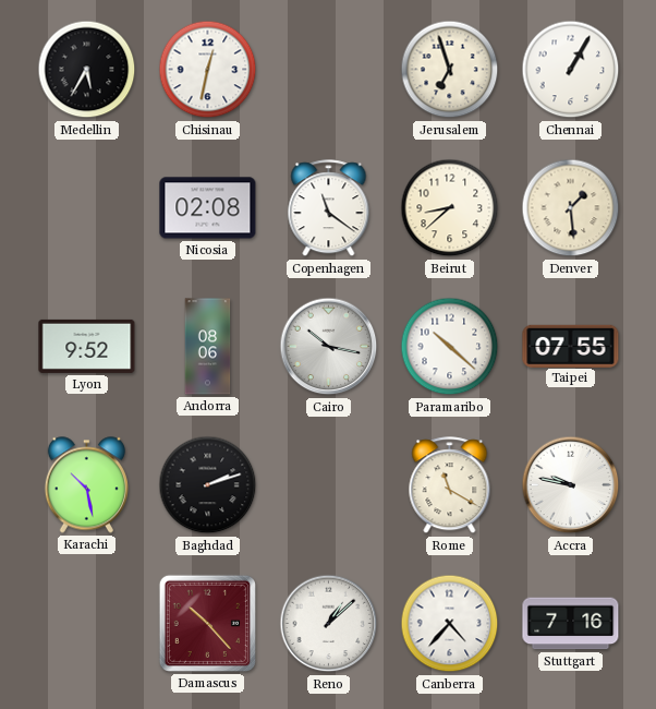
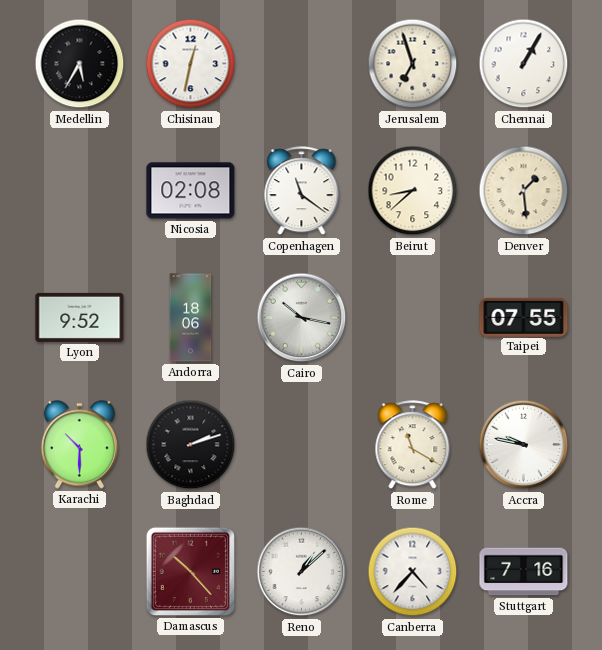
Andorra: 08:06 -> 18:06
Paramaribo: 10:22 -> none
Karachi: 10:28 -> 10:30
